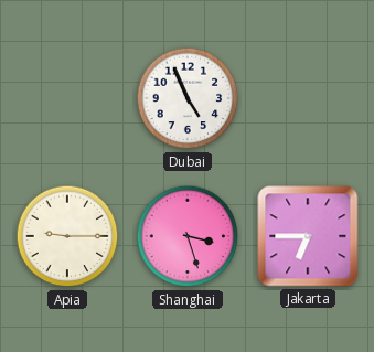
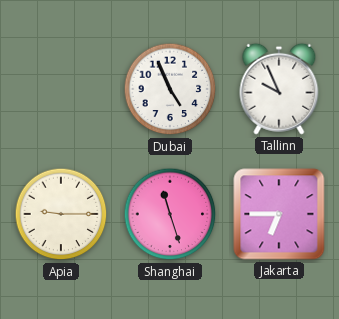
Tallinn: none -> 9:56
Shanghai: 3:27 -> 11:27
